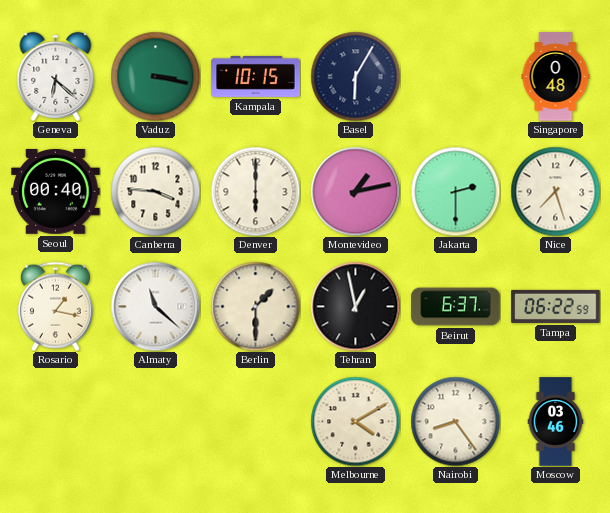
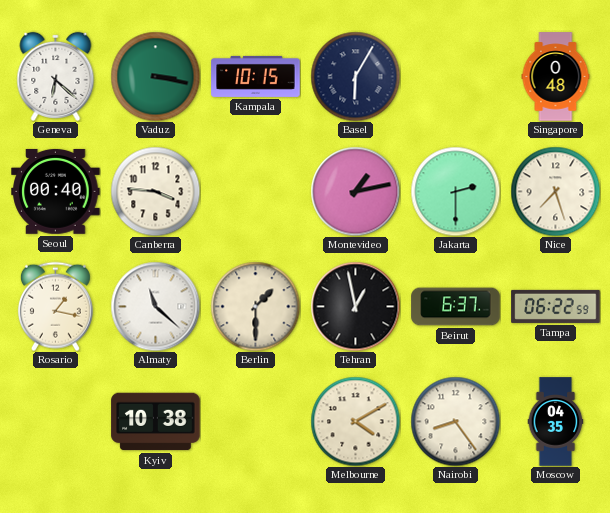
Denver: 6:00 -> none
Kyiv: none -> 10:38
Moscow: 03:46 -> 04:35
